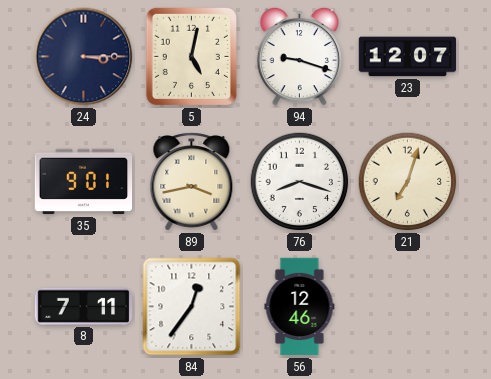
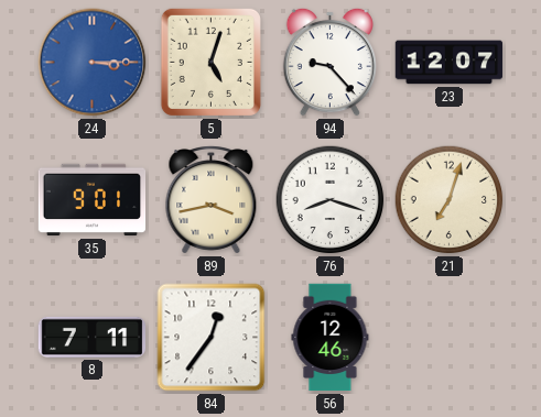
24 dial: navy -> blue
5: 5:02 -> 5:03
94: 9:18 -> 9:23
